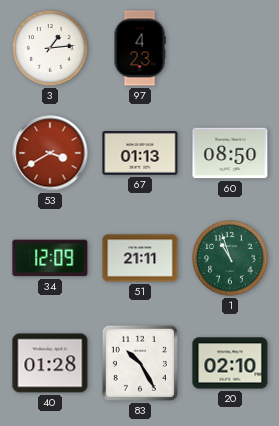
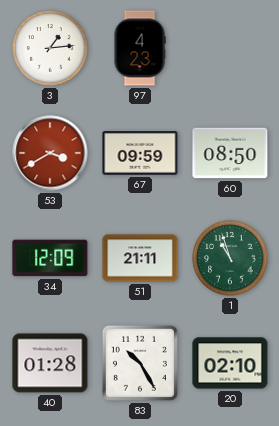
67: 01:13 -> 09:59
